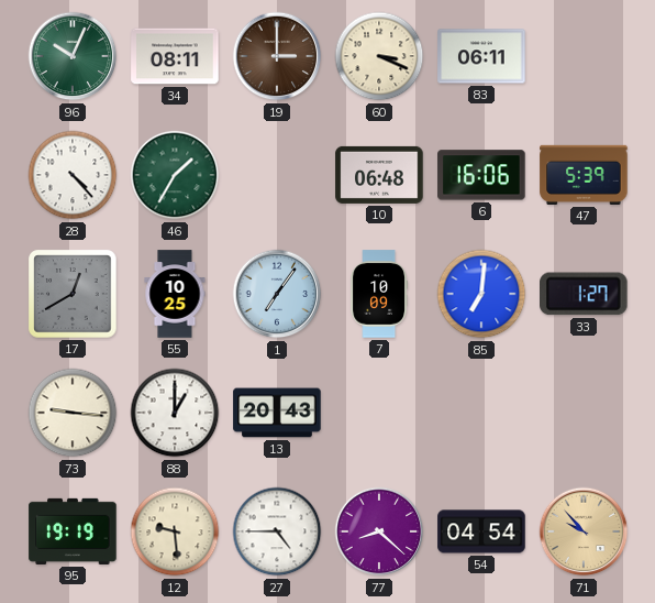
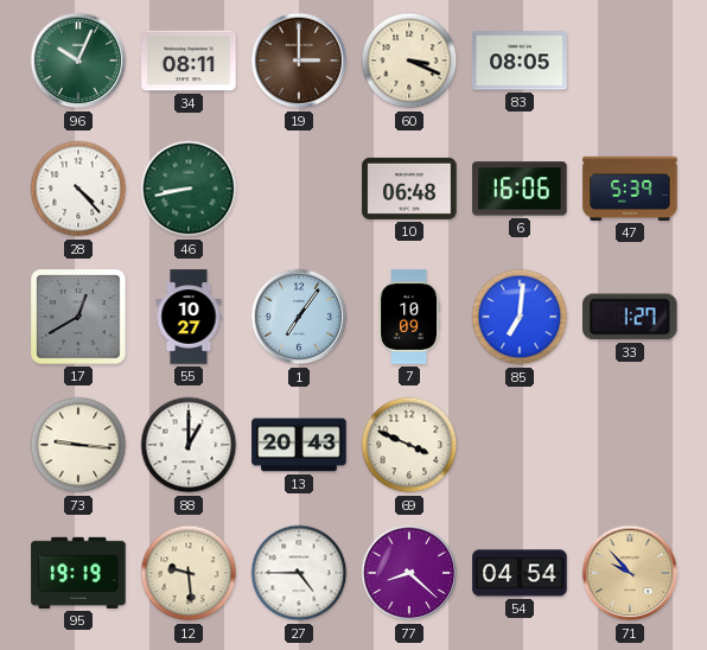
83: 06:11 -> 08:05
46: 1:35 -> 8:43
55: 10:25 -> 10:27
69: none -> 3:49
